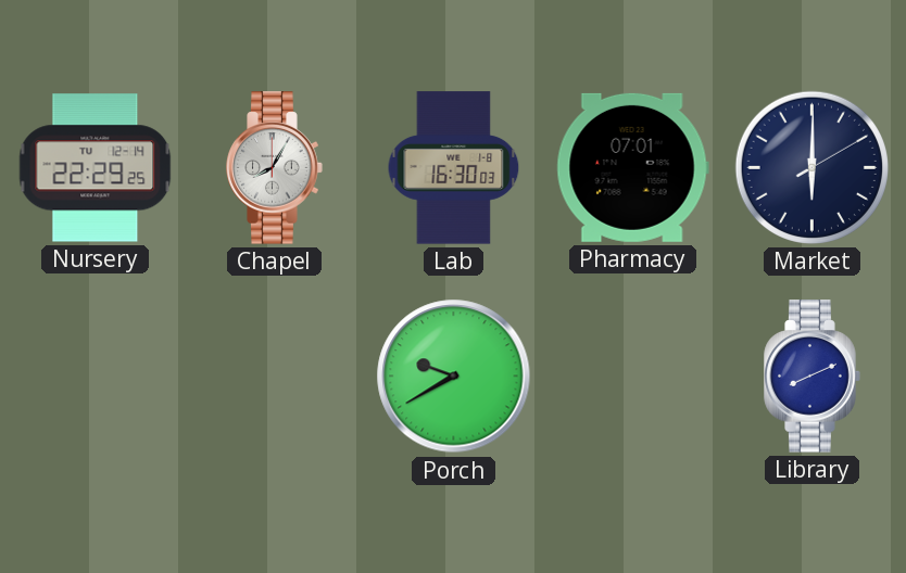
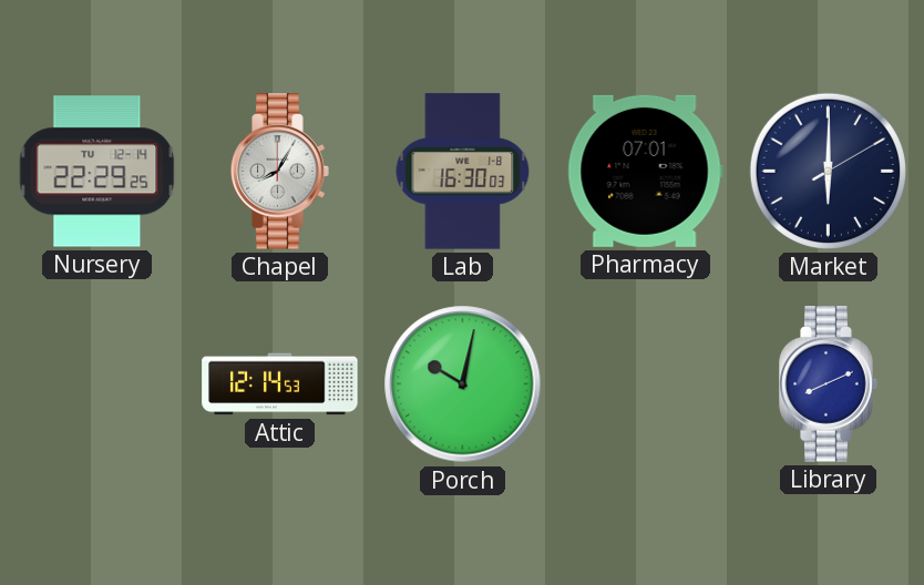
Attic: none -> 12:14
Porch: 9:40 -> 10:02
